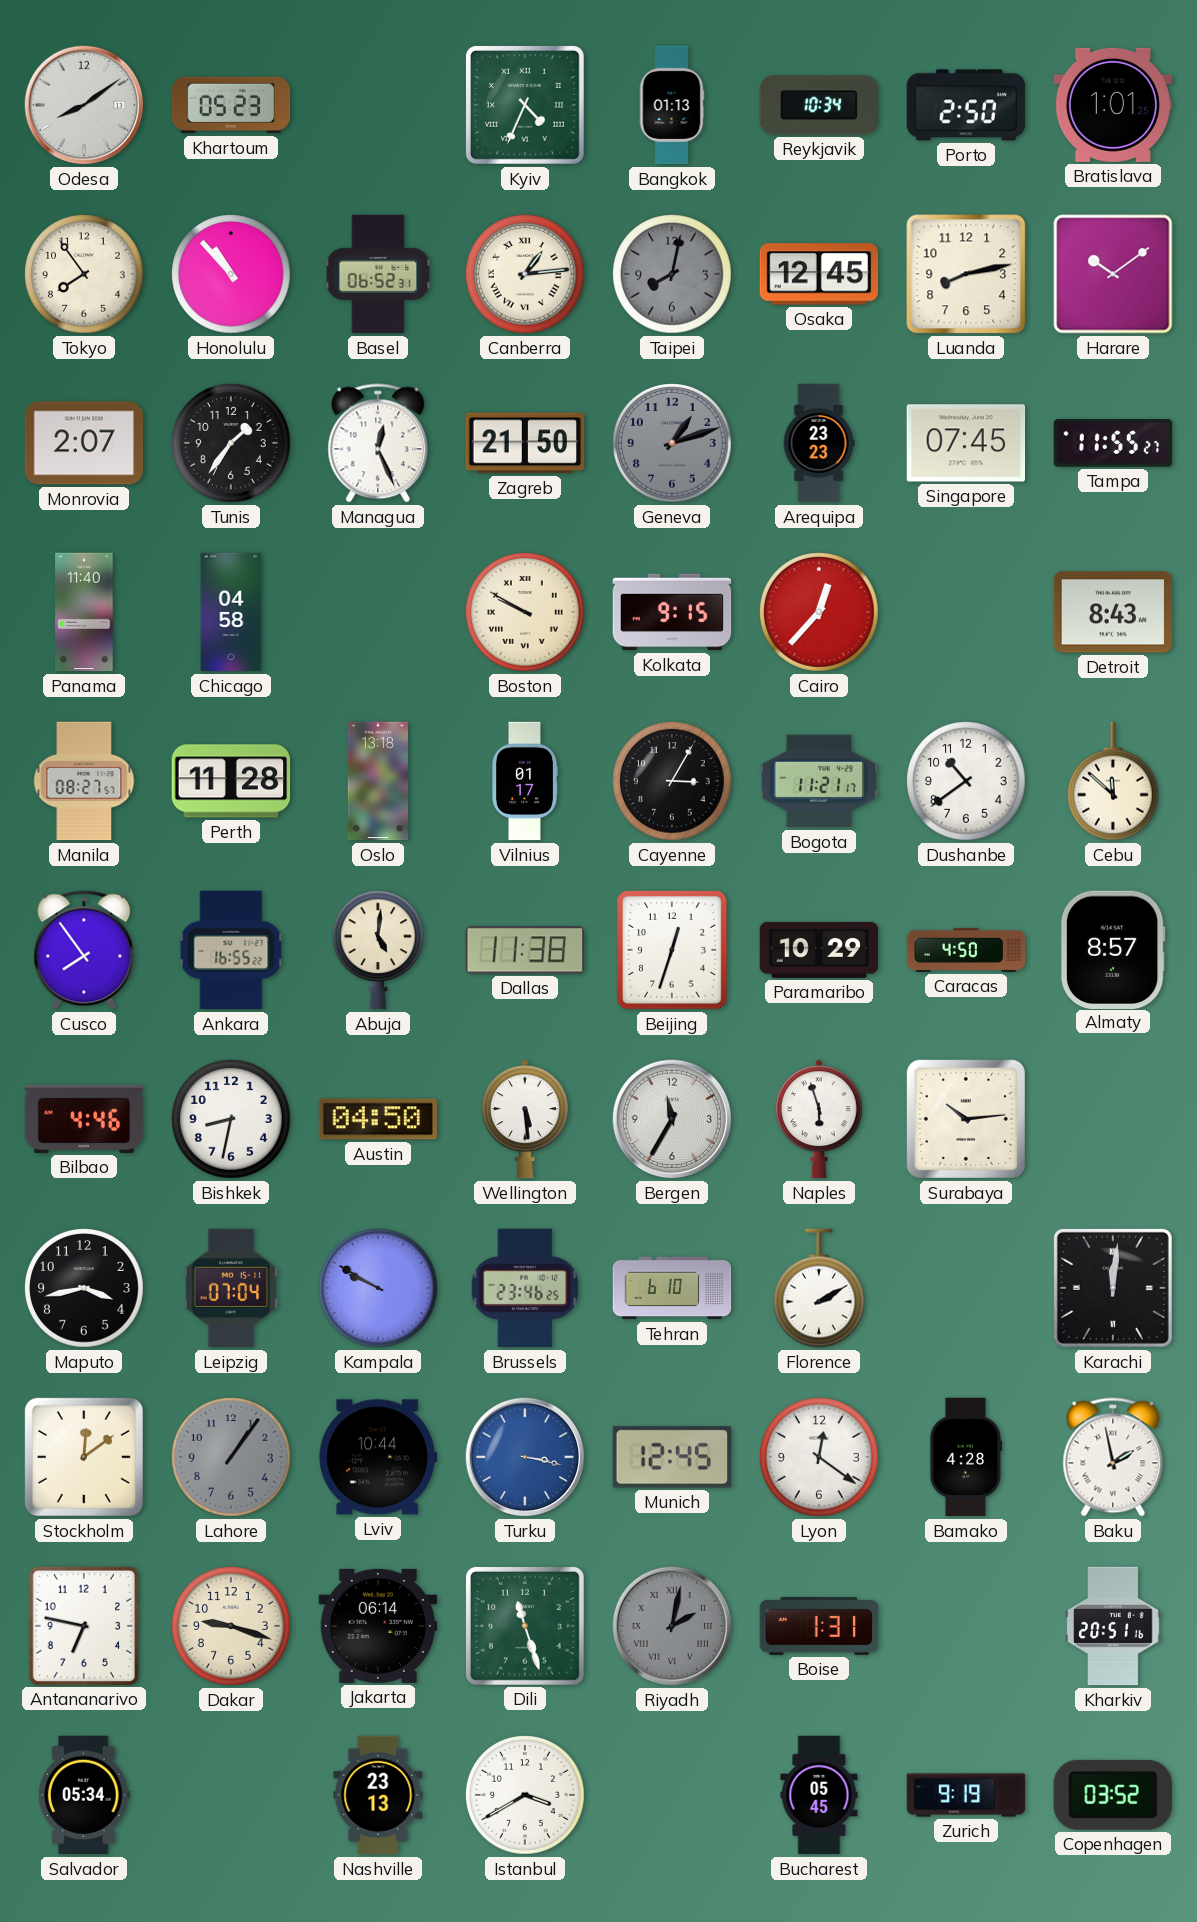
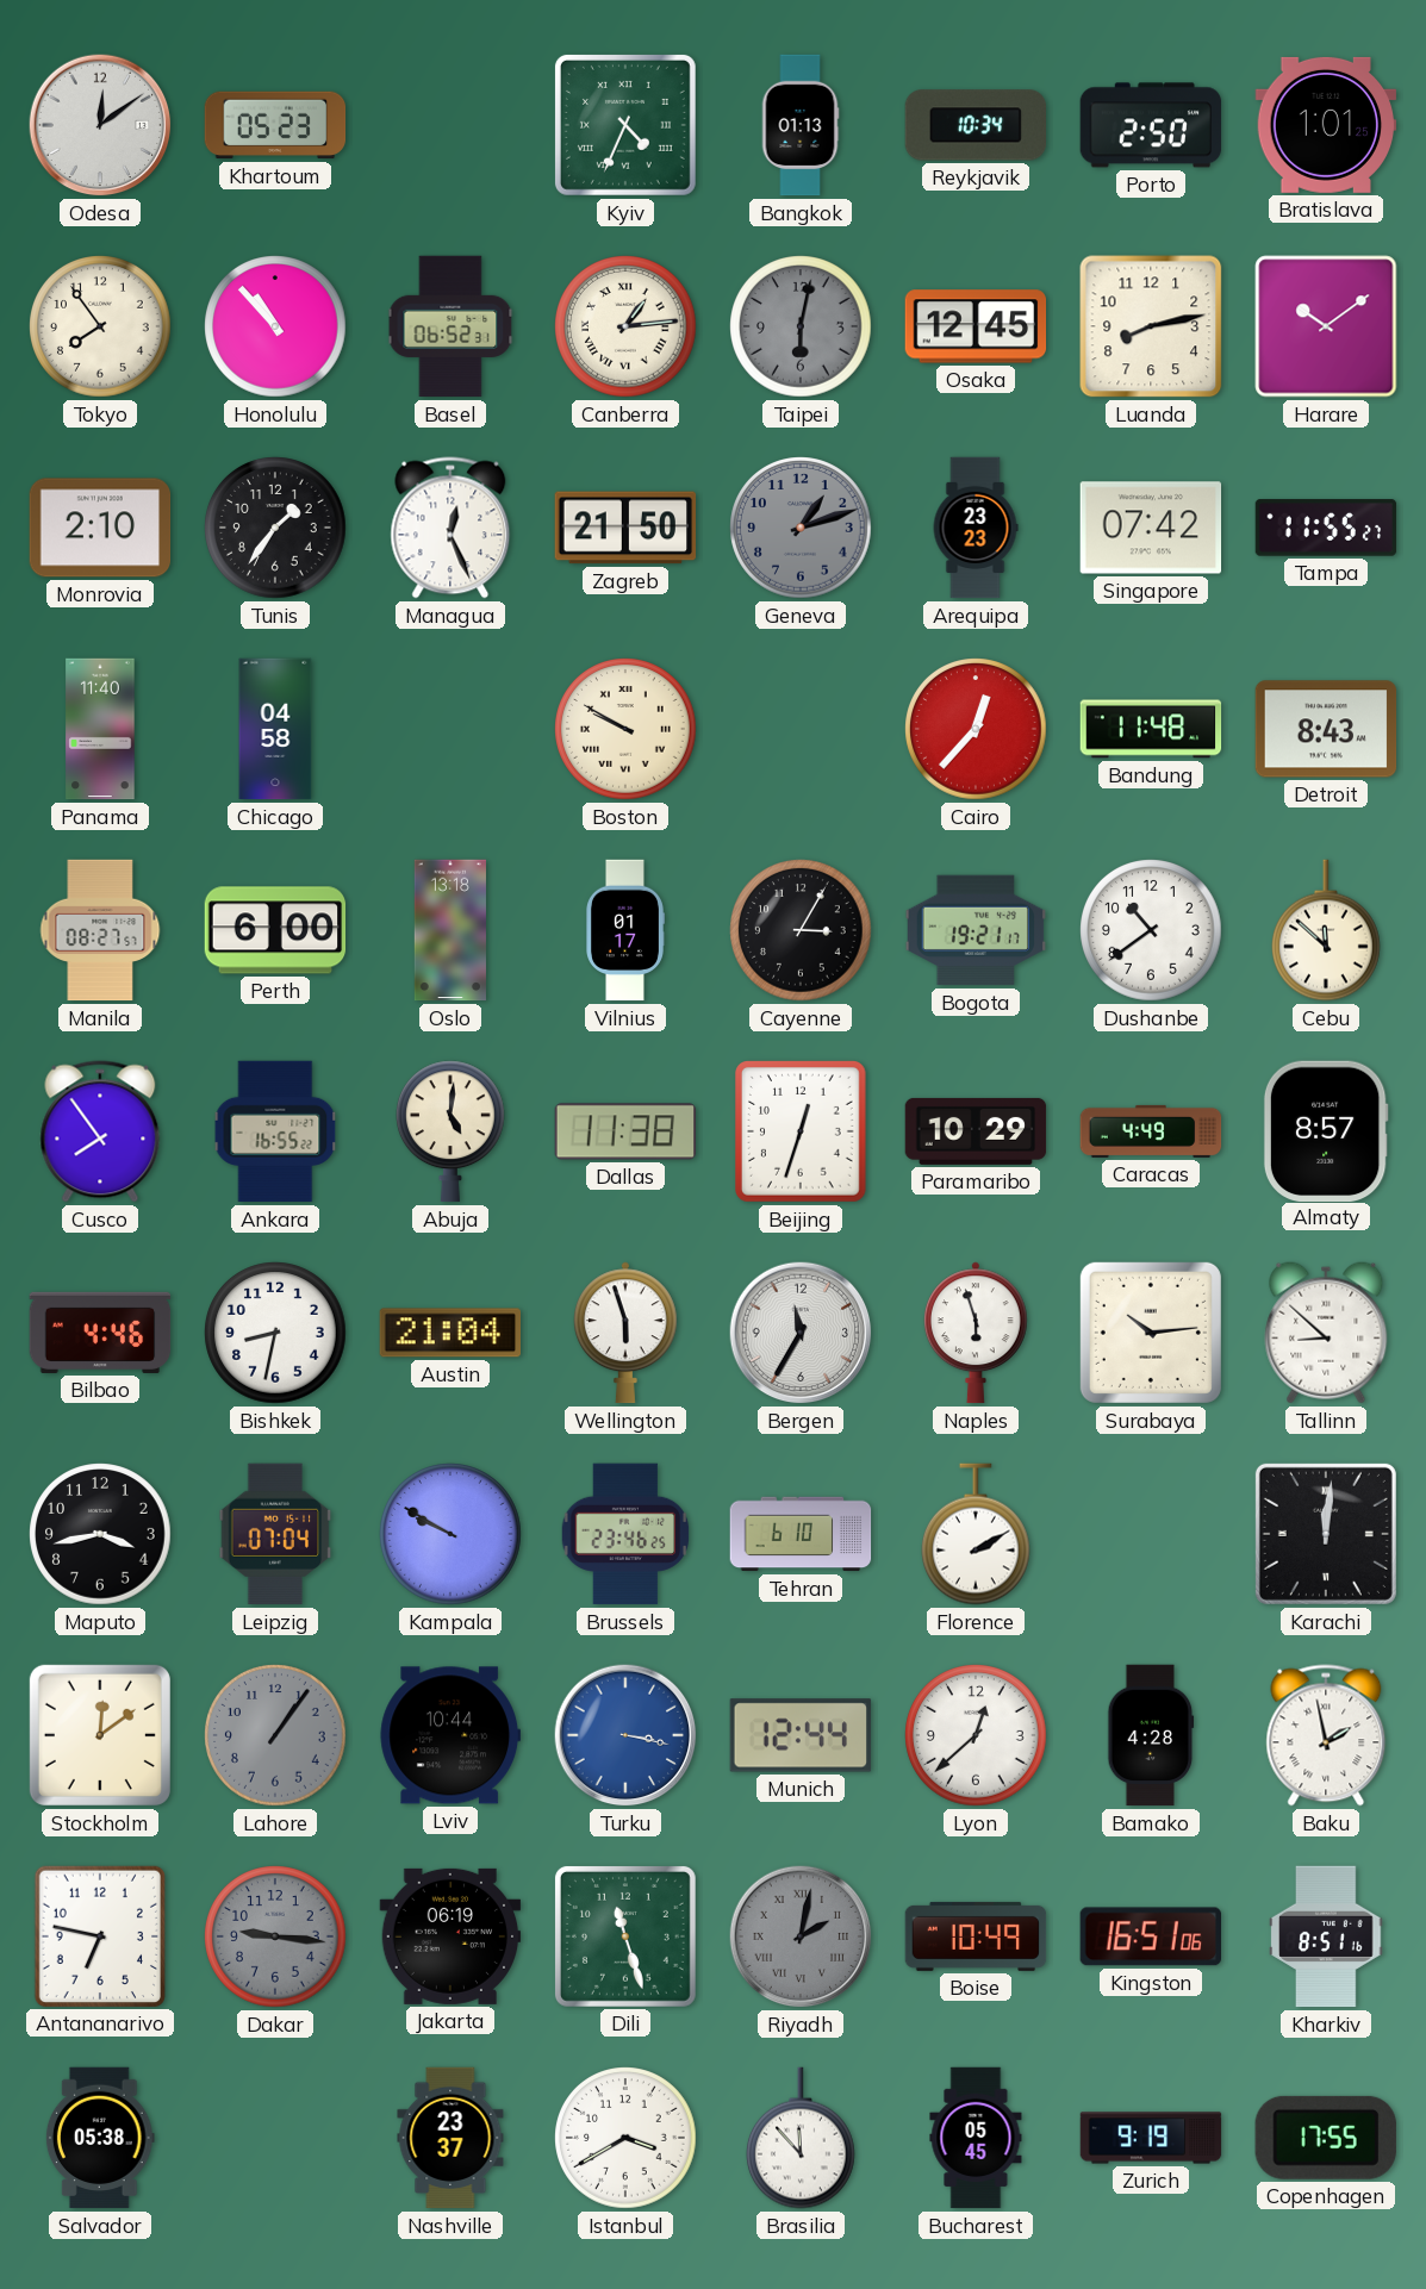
Odesa: 8:09 -> 12:09
Taipei: 8:02 -> 6:02
Monrovia: 2:07 -> 2:10
Singapore: 07:45 -> 07:42
Kolkata: 9:15 -> none
Bandung: none -> 11:48
Perth: 11:28 -> 6:00
Bogota: 11:21 -> 19:21
Caracas: 4:50 -> 4:49
Austin: 04:50 -> 21:04
Wellington: 5:29 -> 5:57
Tallinn: none -> 8:52
Munich: 12:45 -> 12:44
Lyon: 12:21 -> 12:38
Dakar: 9:18 -> 9:16
Dakar dial: cream -> grey
Jakarta: 06:14 -> 06:19
Boise: 1:31 -> 10:49
Kingston: none -> 16:51
Kharkiv: 20:51 -> 8:51
Salvador: 05:34 -> 05:38
Nashville: 23:13 -> 23:37
Brasilia: none -> 11:53
Copenhagen: 03:52 -> 17:55
